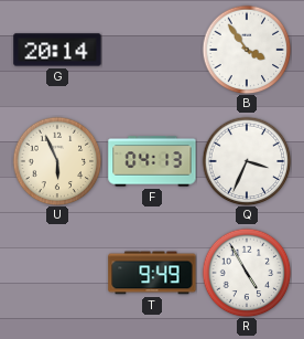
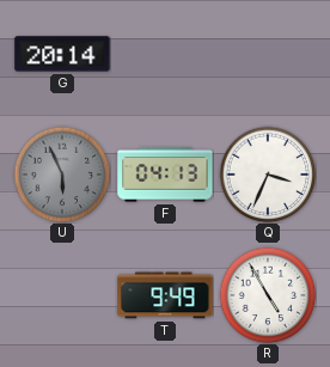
B: 3:54 -> none
U dial: cream -> grey
